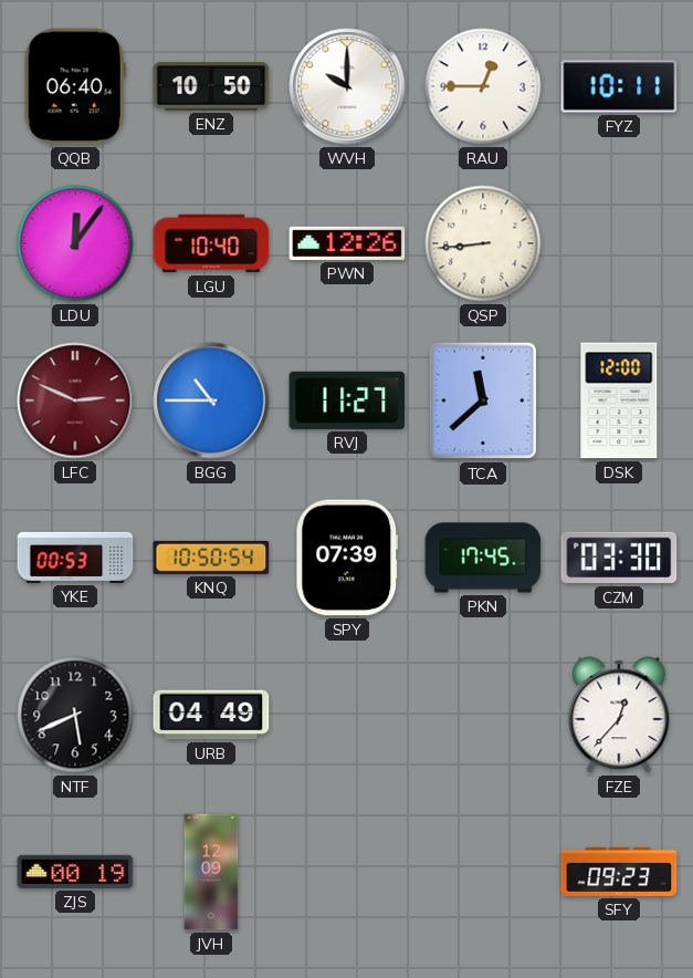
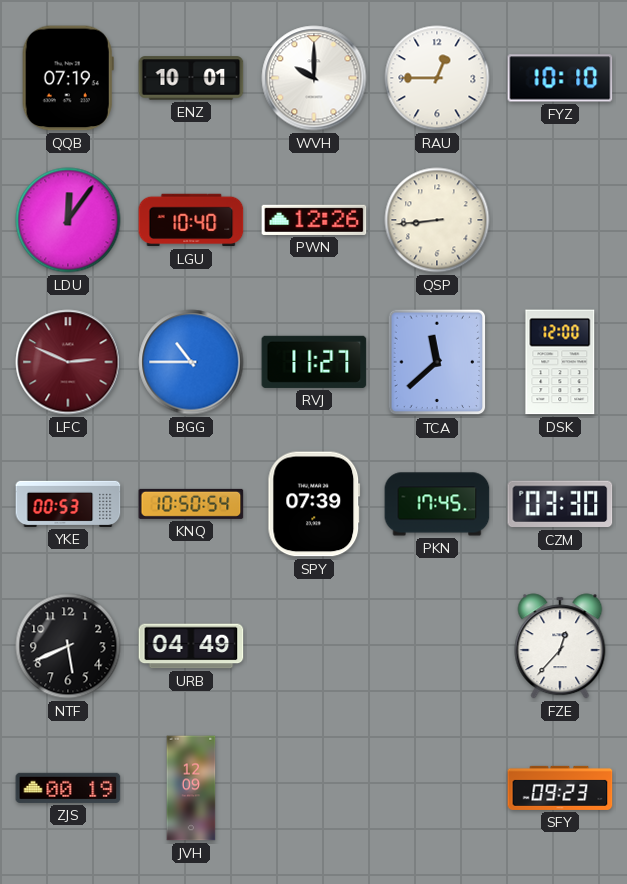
QQB: 06:40 -> 07:19
ENZ: 10:50 -> 10:01
FYZ: 10:11 -> 10:10
